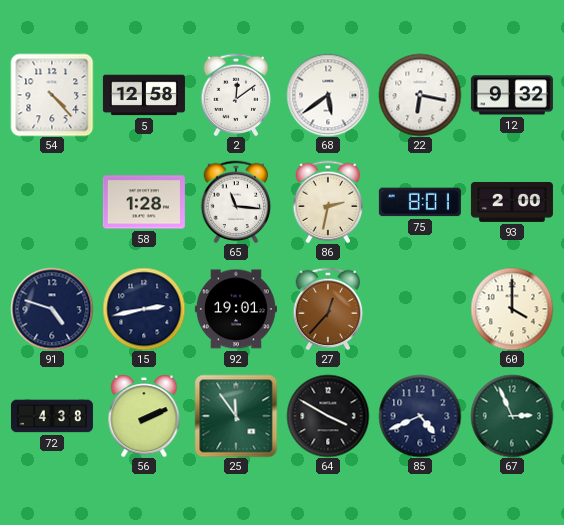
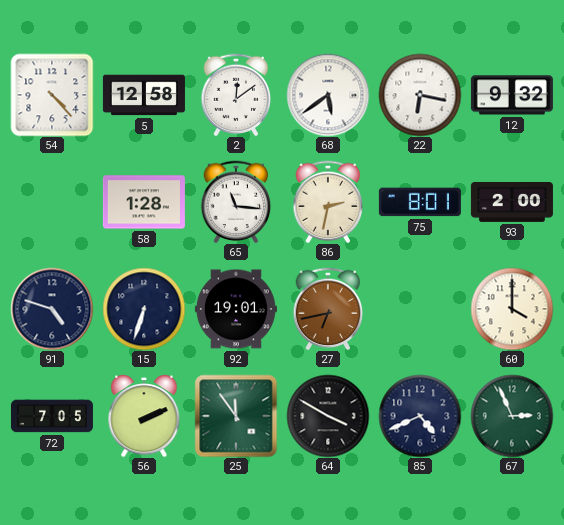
15: 2:43 -> 6:33
27: 12:37 -> 6:43
72: 4:38 -> 7:05
